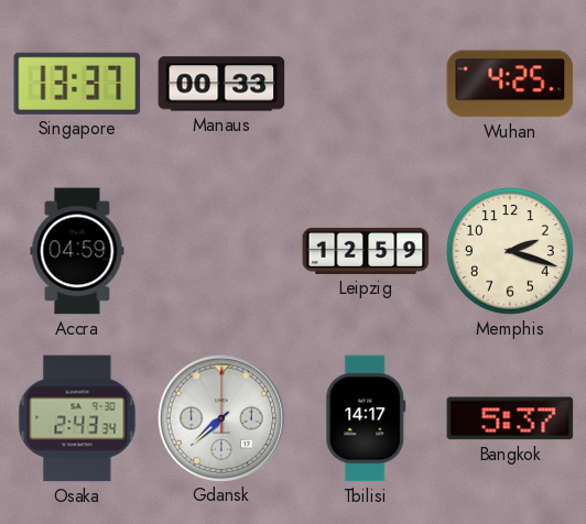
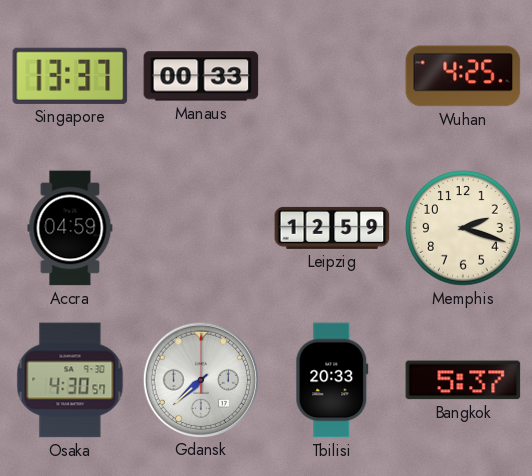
Osaka: 2:43 -> 4:30
Tbilisi: 14:17 -> 20:33
